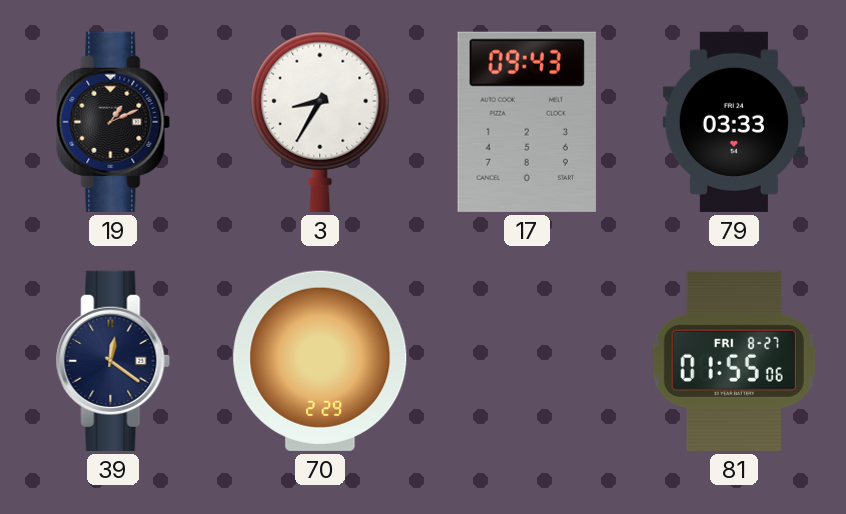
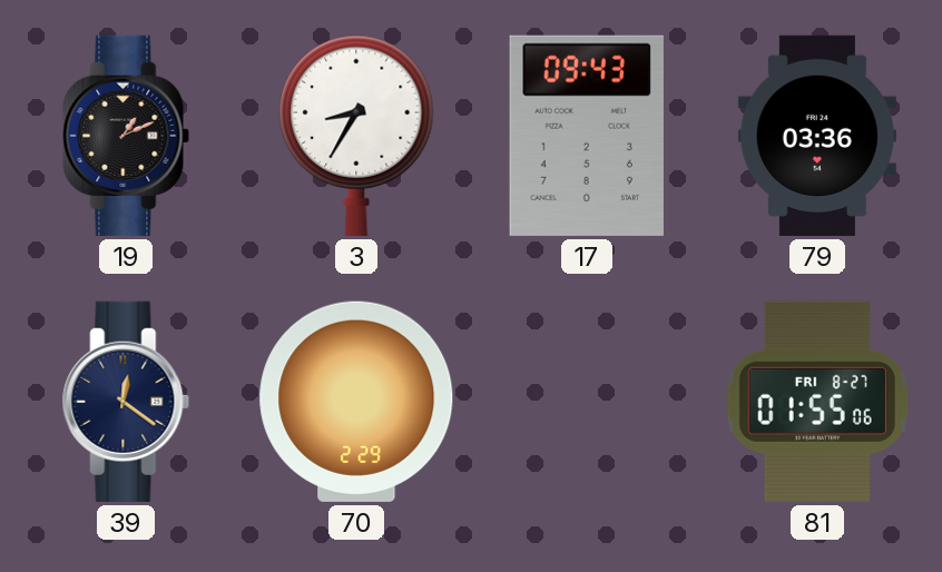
79: 03:33 -> 03:36
